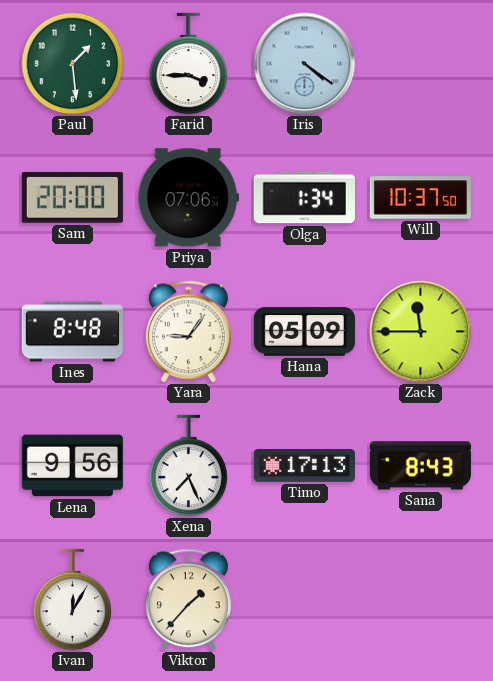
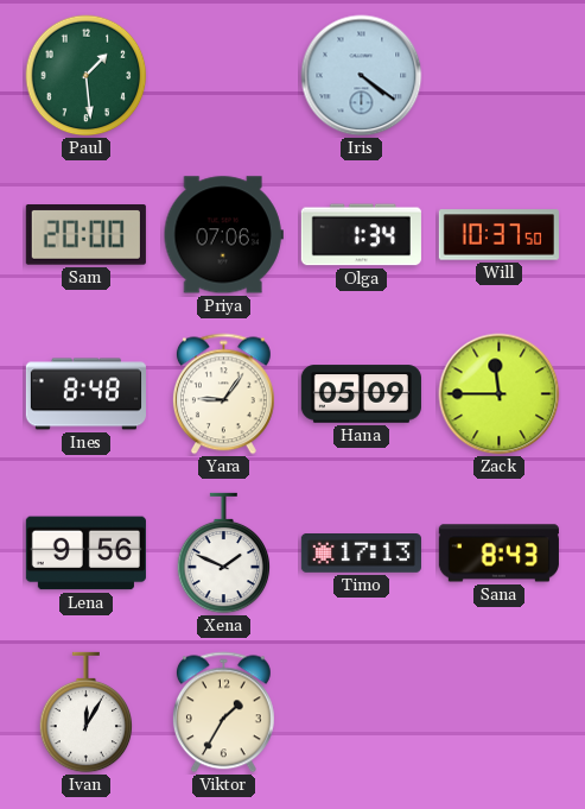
Farid: 3:45 -> none
Xena: 7:26 -> 1:49
Viktor: 1:37 -> 1:35
